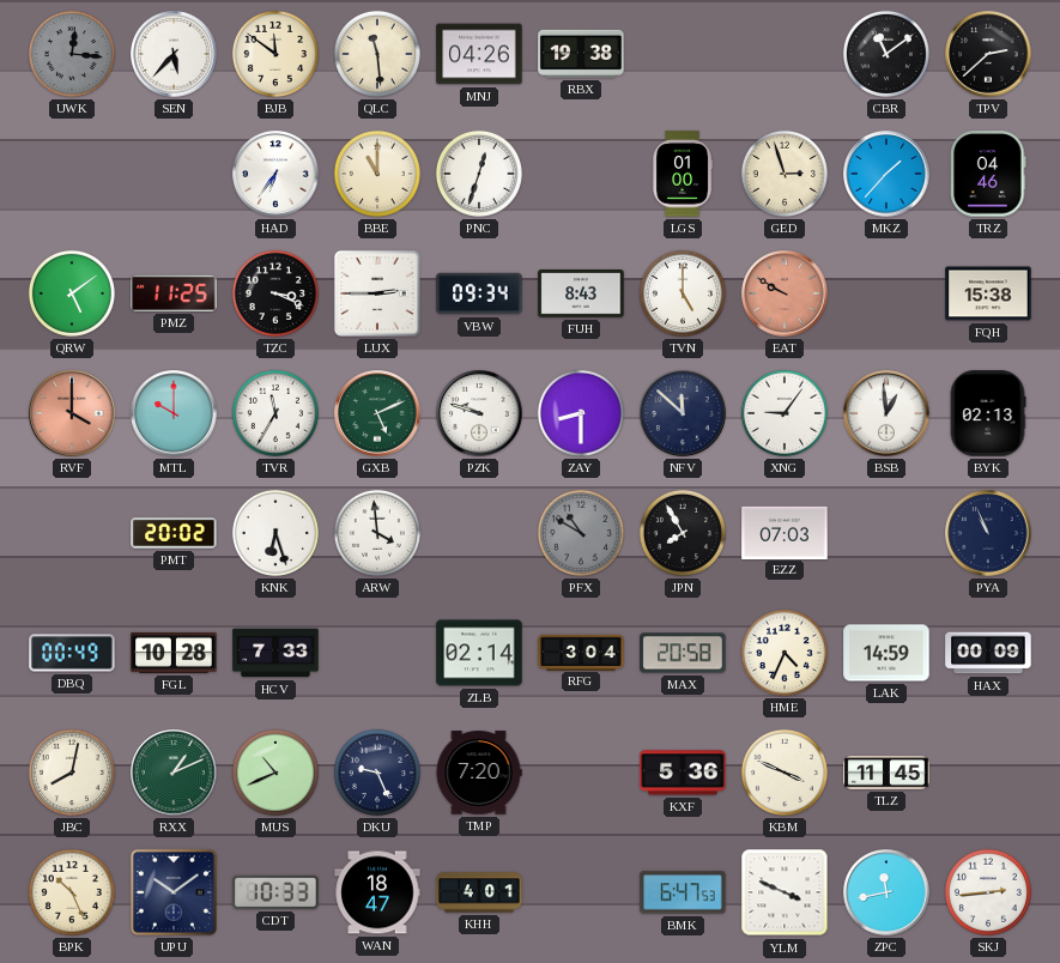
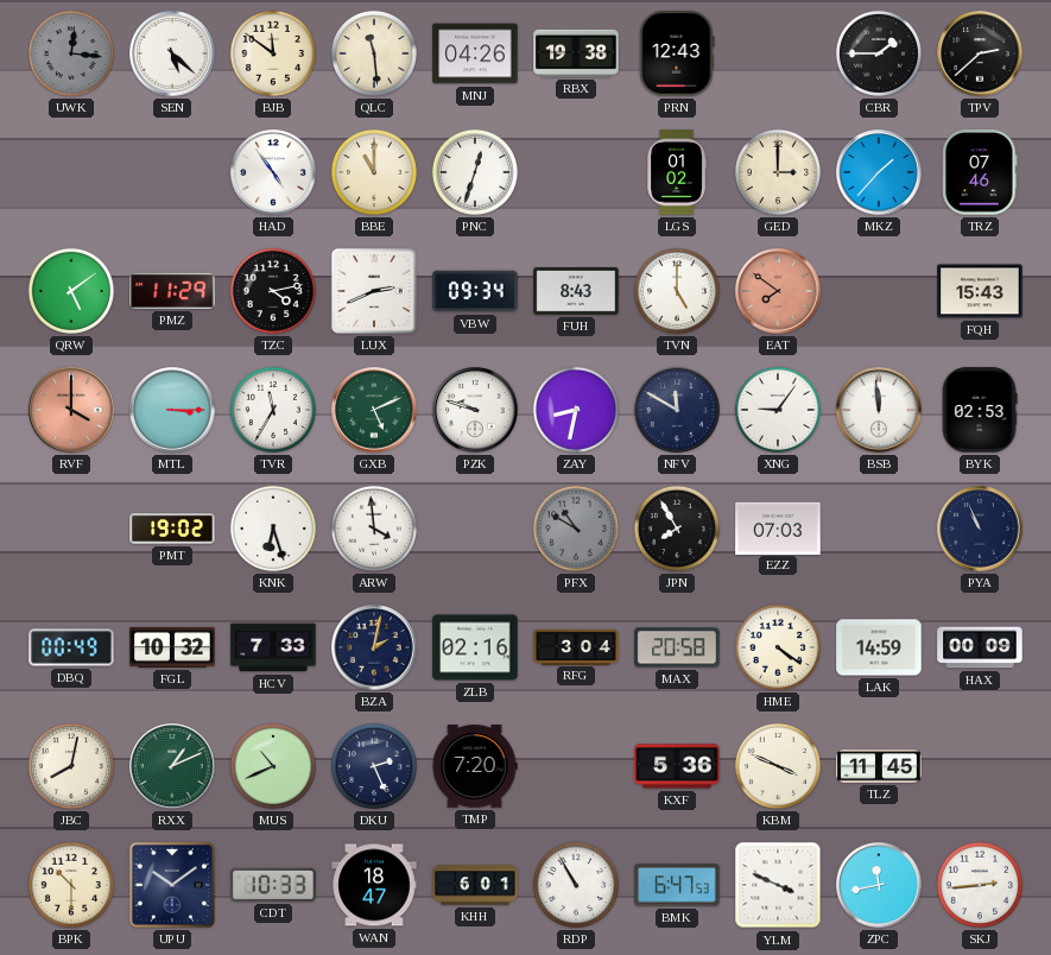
SEN: 5:37 -> 5:22
PRN: none -> 12:43
CBR: 11:09 -> 1:45
HAD: 6:36 -> 4:54
LGS: 01:00 -> 01:02
GED: 2:57 -> 3:00
TRZ: 04:46 -> 07:46
PMZ: 11:25 -> 11:29
TZC: 3:19 -> 4:13
LUX: 2:45 -> 2:41
EAT: 9:50 -> 7:51
FQH: 15:38 -> 15:43
MTL: 10:00 -> 3:15
ZAY: 8:30 -> 8:32
NFV: 11:52 -> 11:50
BSB: 12:59 -> 11:59
BYK: 02:13 -> 02:53
PMT: 20:02 -> 19:02
FGL: 10:28 -> 10:32
BZA: none -> 2:02
ZLB: 02:14 -> 02:16
HME: 4:34 -> 4:21
DKU: 9:26 -> 2:26
BPK: 10:26 -> 10:30
KHH: 4:01 -> 6:01
RDP: none -> 10:55
